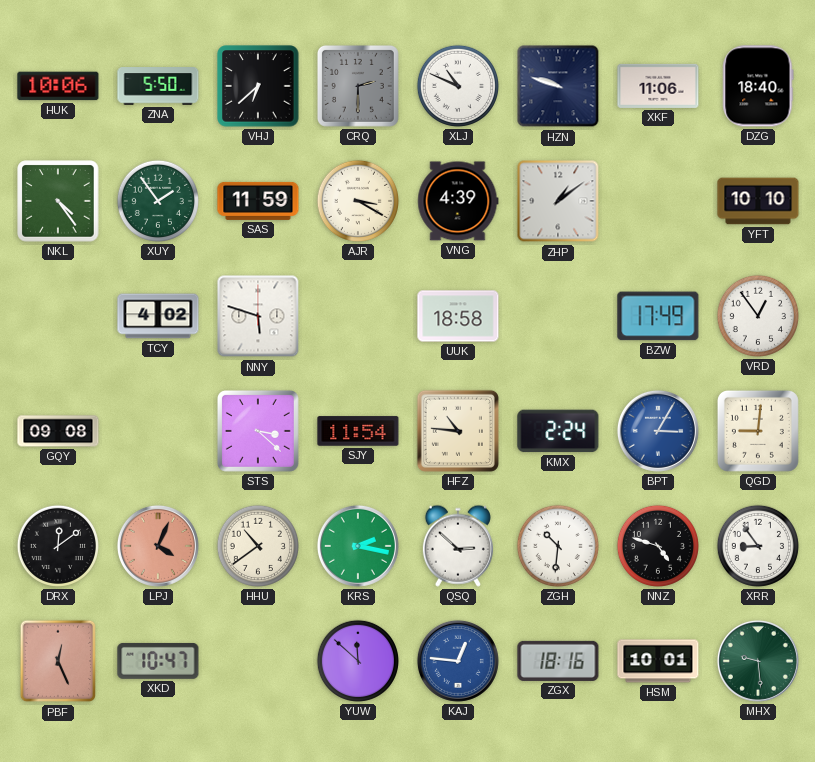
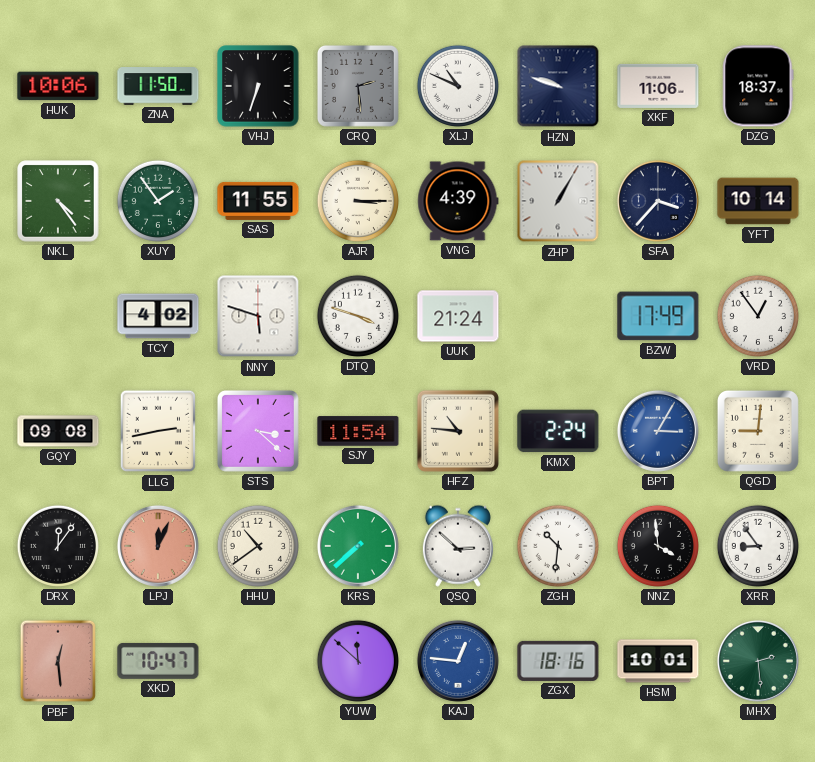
ZNA: 5:50 -> 11:50
VHJ: 6:38 -> 6:33
CRQ: 2:30 -> 2:29
DZG: 18:40 -> 18:37
SAS: 11:59 -> 11:55
AJR: 3:20 -> 3:15
ZHP: 1:09 -> 1:05
SFA: none -> 3:37
YFT: 10:10 -> 10:14
DTQ: none -> 3:48
UUK: 18:58 -> 21:24
LLG: none -> 2:43
DRX: 12:09 -> 12:06
LPJ: 4:04 -> 12:04
KRS: 2:17 -> 7:38
NNZ: 4:48 -> 3:59
PBF: 12:26 -> 12:29
MHX: 9:29 -> 2:29
